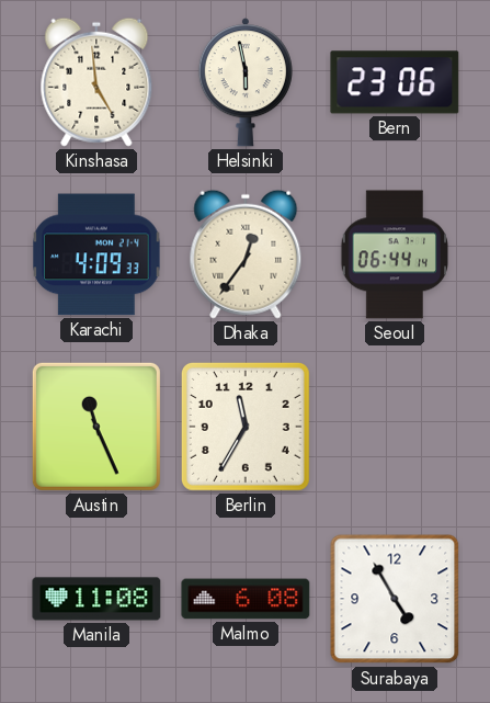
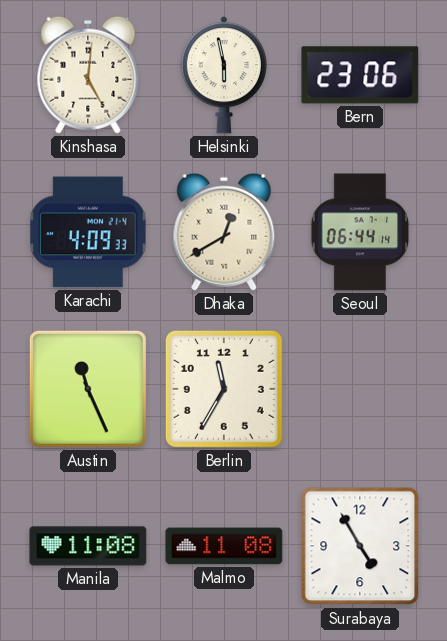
Kinshasa: 4:59 -> 5:01
Dhaka: 12:36 -> 12:40
Malmo: 6:08 -> 11:08
